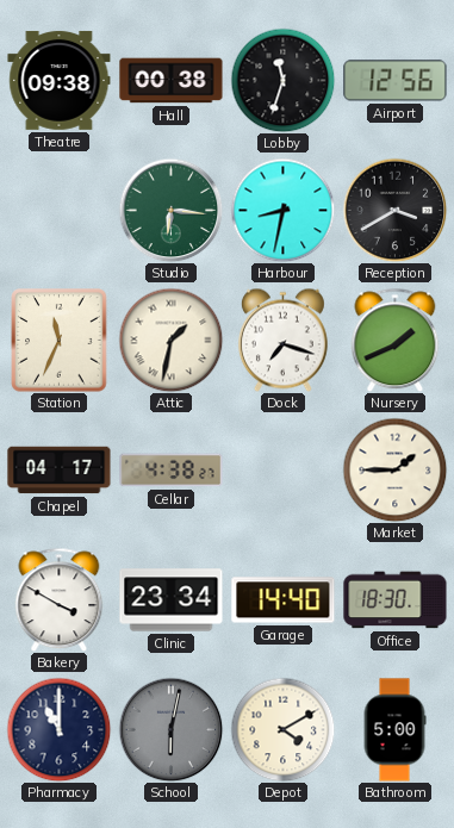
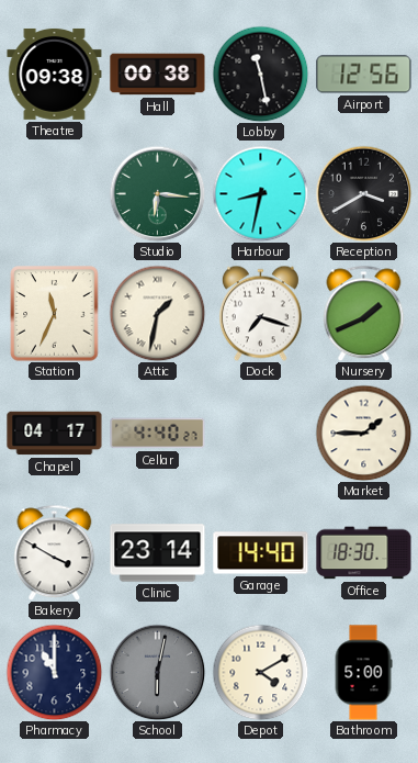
Lobby: 11:33 -> 11:28
Cellar: 4:38 -> 4:40
Clinic: 23:34 -> 23:14
